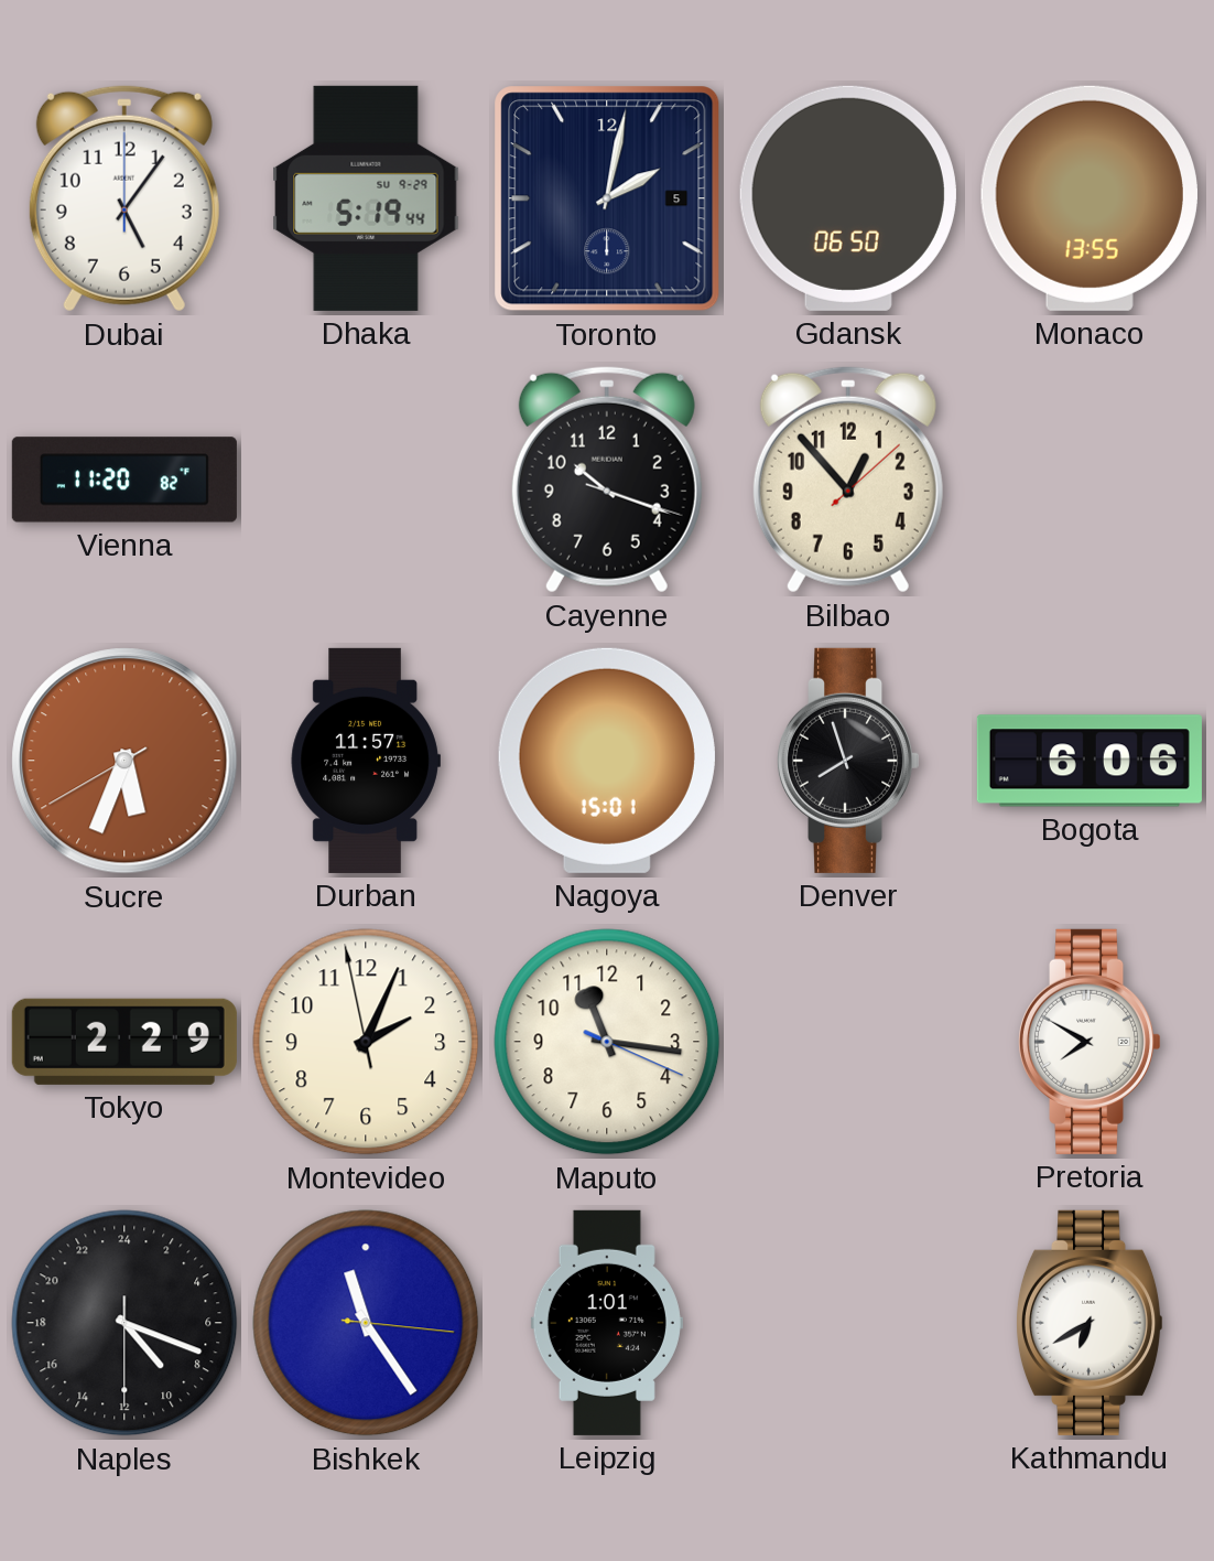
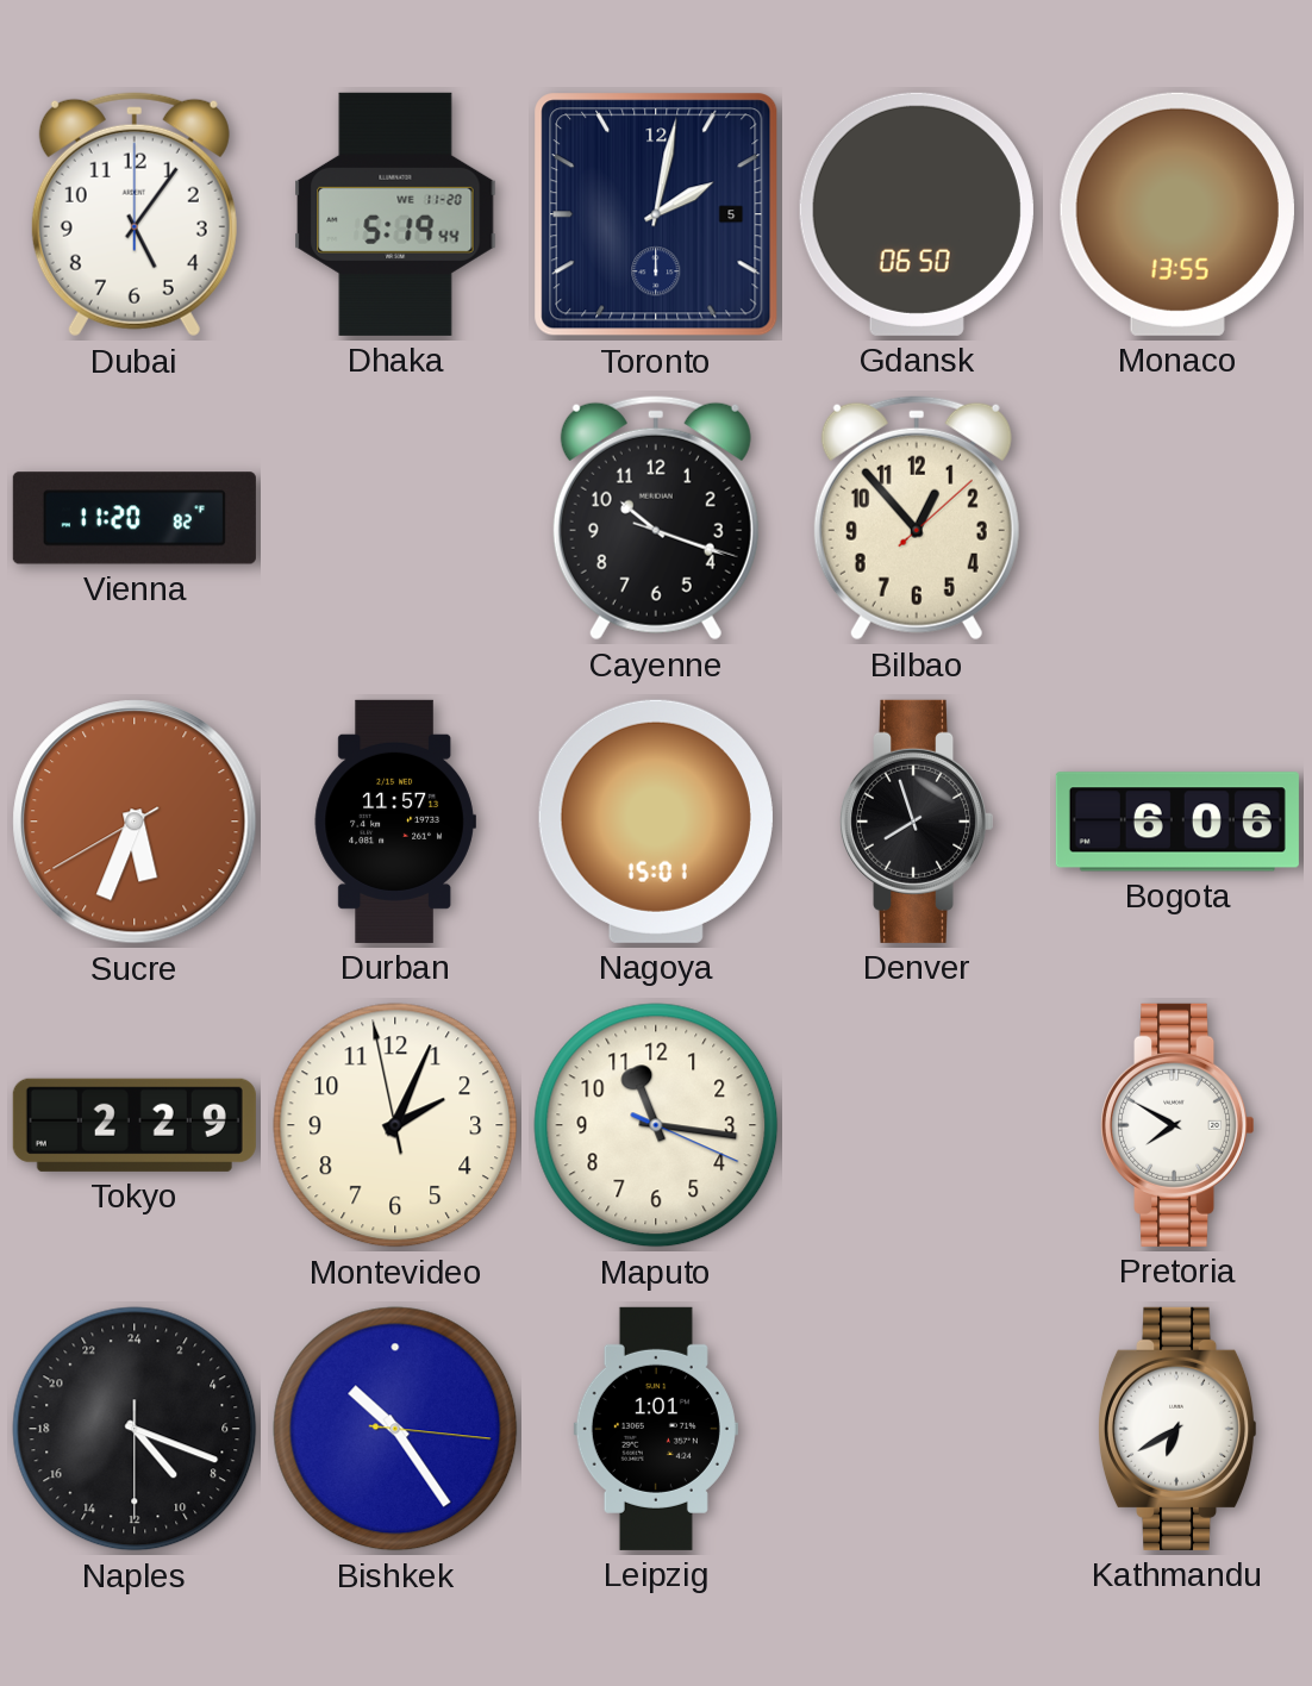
Dhaka date: SU 9-29 -> WE 11-20
Bishkek: 11:24 -> 10:24
